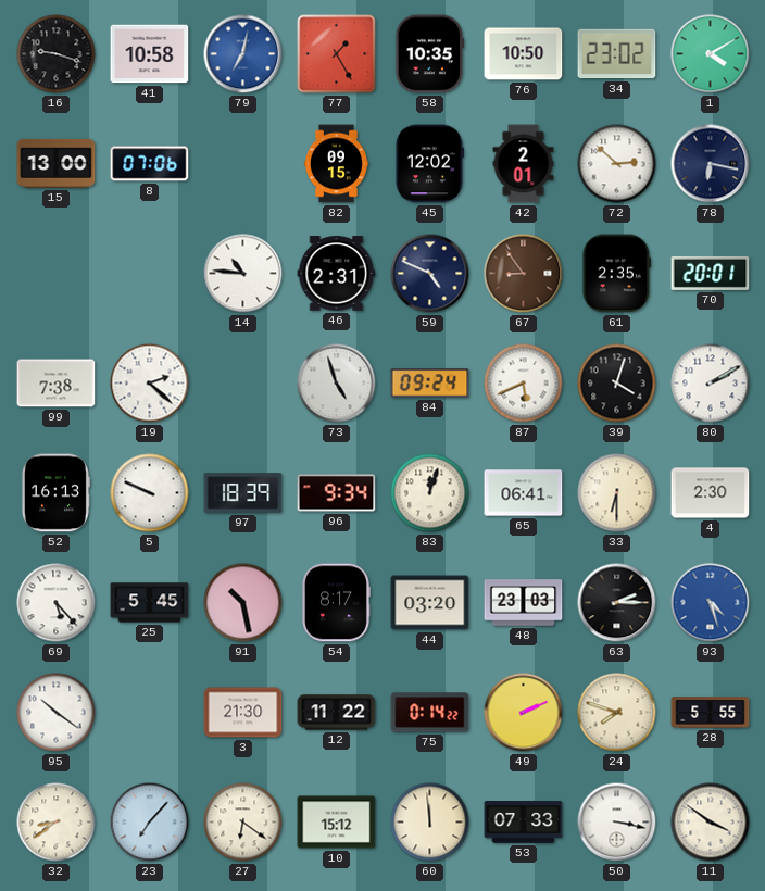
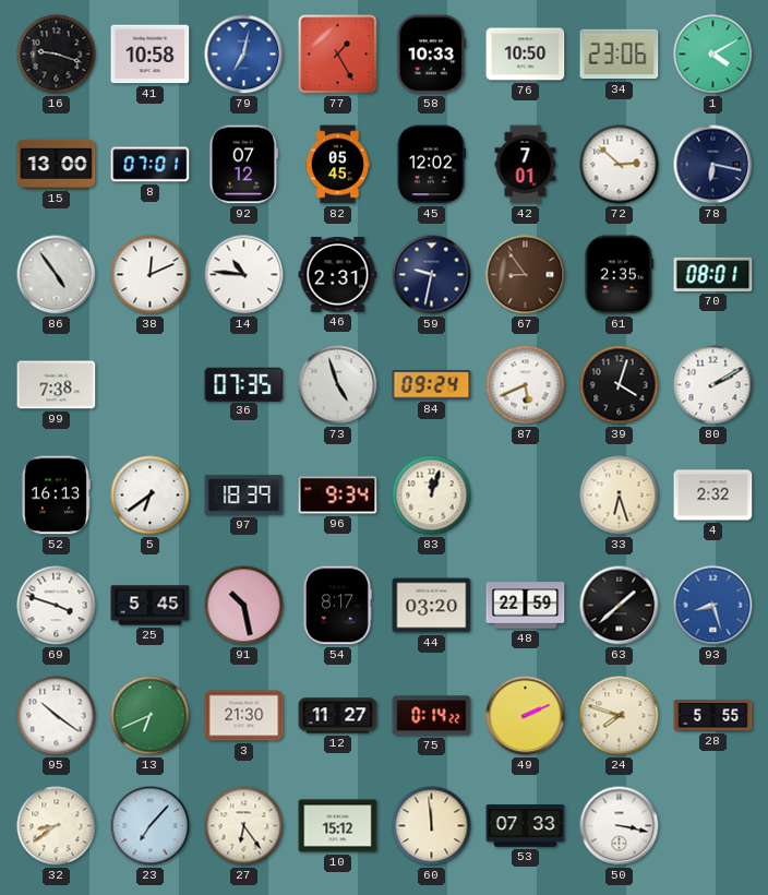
58: 10:35 -> 10:33
34: 23:02 -> 23:06
8: 07:06 -> 07:01
92: none -> 07:12
82: 09:15 -> 05:45
42: 2:01 -> 7:01
86: none -> 4:54
38: none -> 12:11
59: 4:49 -> 9:32
70: 20:01 -> 08:01
19: 2:22 -> none
36: none -> 07:35
5: 9:49 -> 6:39
65: 06:41 -> none
33: 6:30 -> 6:27
4: 2:30 -> 2:32
69: 5:23 -> 3:48
48: 23:03 -> 22:59
63: 2:15 -> 1:38
93: 4:27 -> 8:27
13: none -> 6:41
12: 11:22 -> 11:27
27: 6:21 -> 6:24
11: 3:51 -> none
